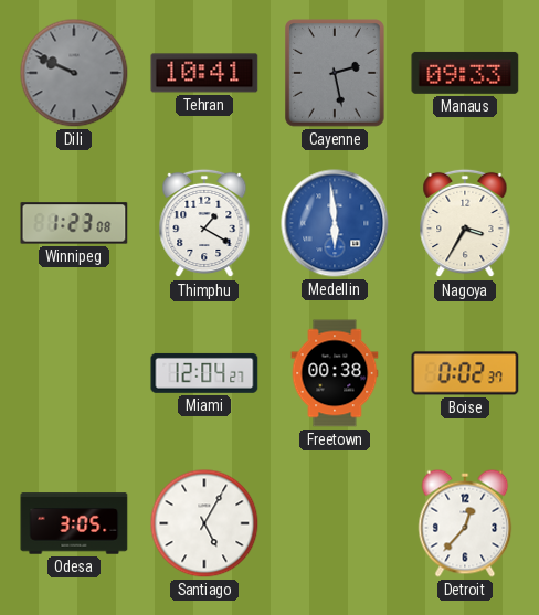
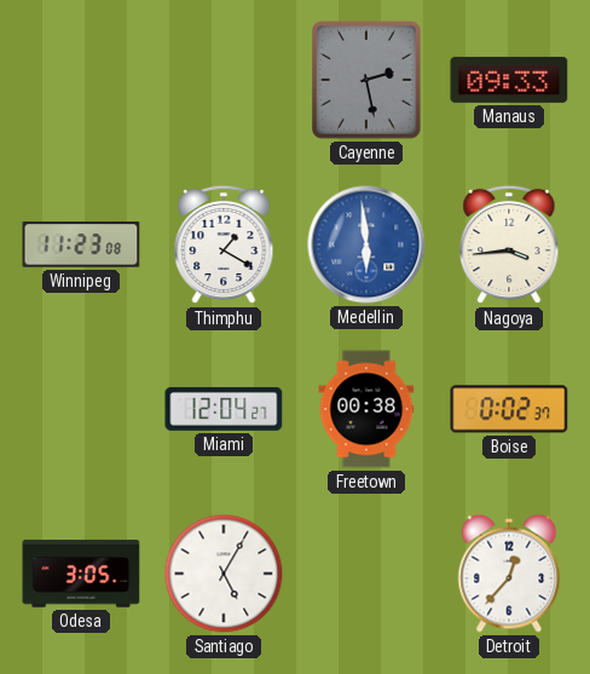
Dili: 9:49 -> none
Tehran: 10:41 -> none
Winnipeg: 1:23 -> 11:23
Nagoya: 3:35 -> 3:44
